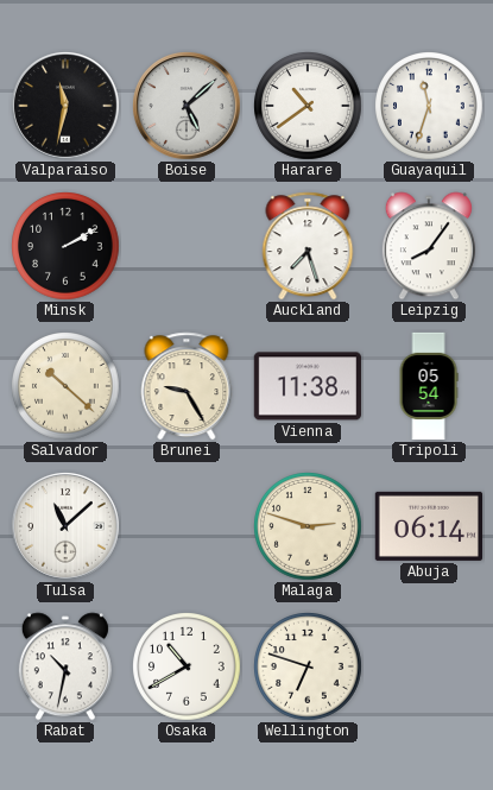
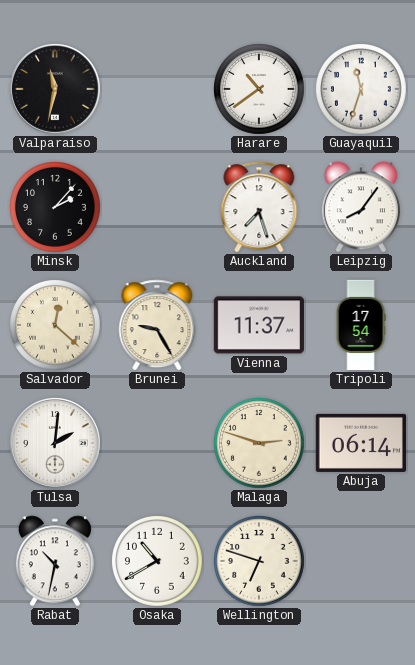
Boise: 5:08 -> none
Minsk: 2:10 -> 2:07
Salvador: 10:22 -> 12:22
Vienna: 11:38 -> 11:37
Tripoli: 05:54 -> 17:54
Tulsa: 11:08 -> 2:01
